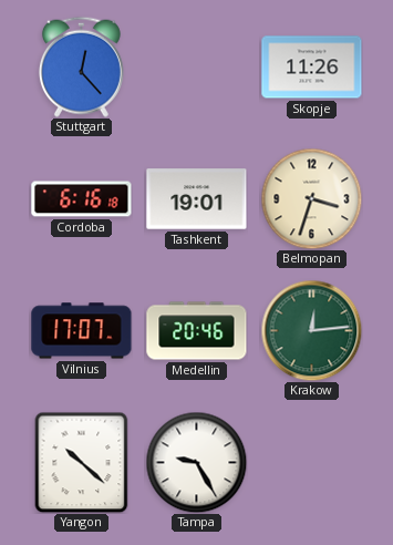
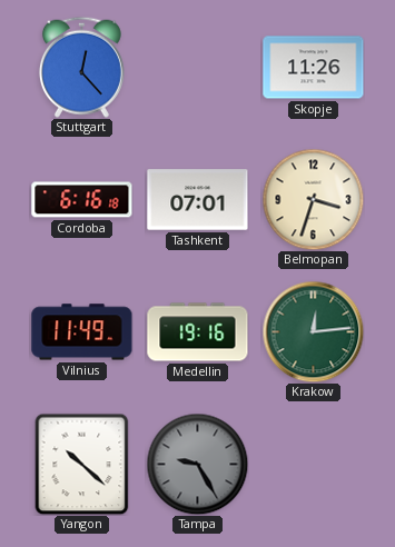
Tashkent: 19:01 -> 07:01
Vilnius: 17:07 -> 11:49
Medellin: 20:46 -> 19:16
Tampa dial: white -> grey
